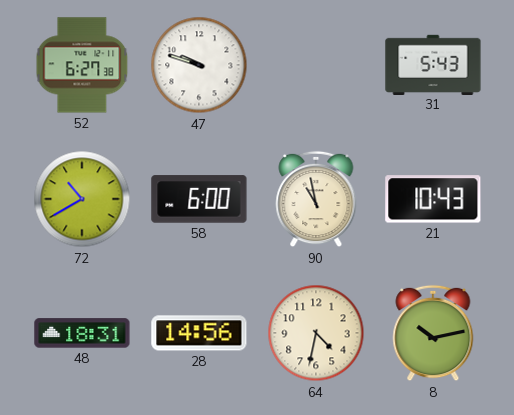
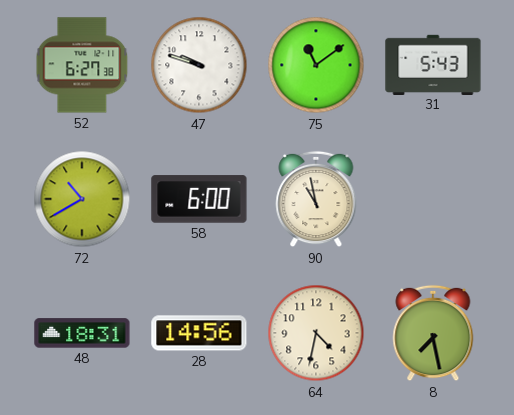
75: none -> 11:09
21: 10:43 -> none
8: 10:13 -> 7:28
